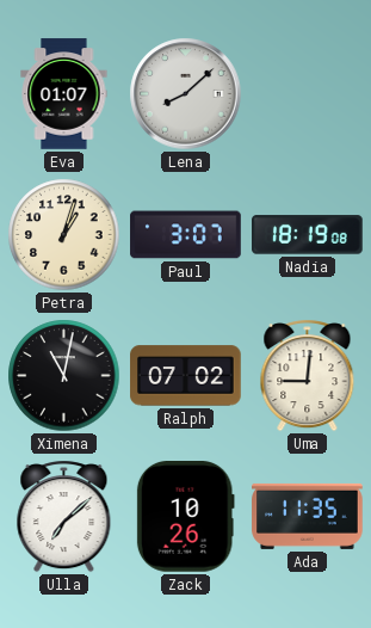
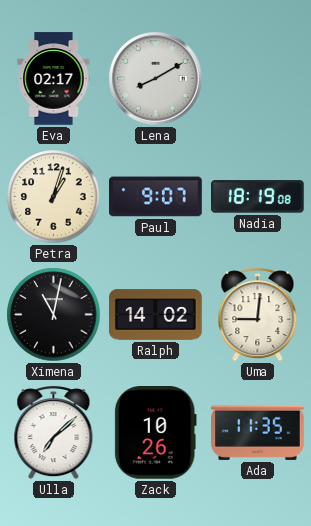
Eva: 01:07 -> 02:17
Lena: 8:08 -> 8:10
Paul: 3:07 -> 9:07
Ralph: 07:02 -> 14:02
